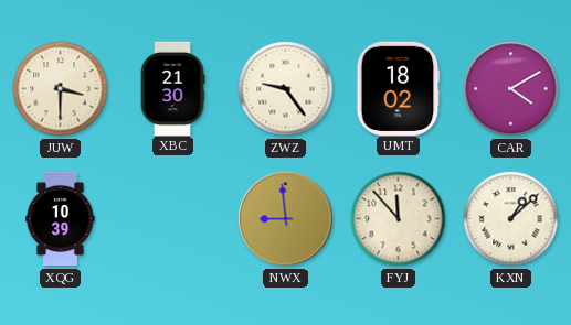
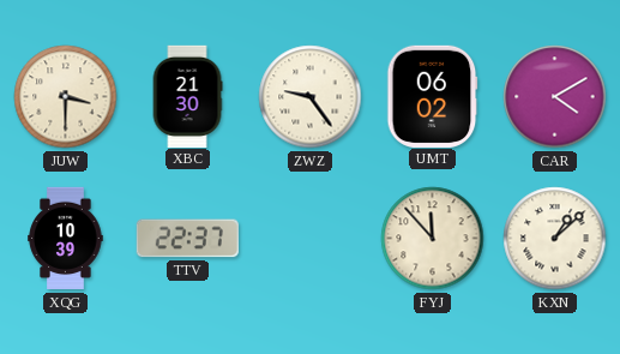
UMT: 18:02 -> 06:02
TTV: none -> 22:37
NWX: 8:59 -> none
